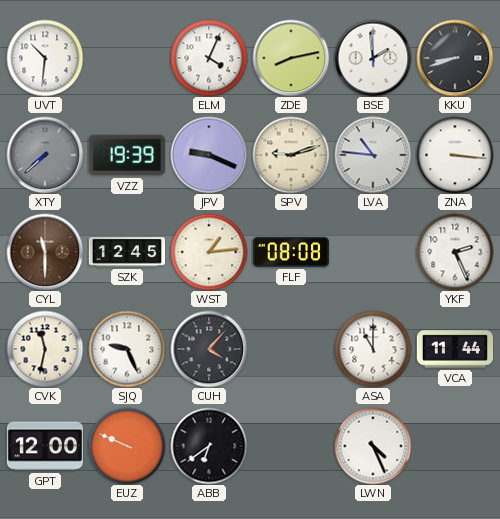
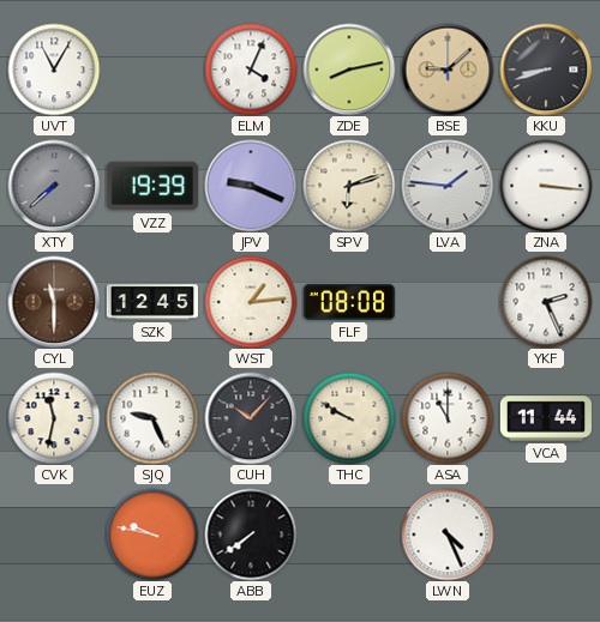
UVT: 10:31 -> 11:05
BSE: 1:59 -> 9:08
BSE dial: white -> champagne
SPV: 9:12 -> 6:12
LVA: 10:46 -> 1:46
CUH: 4:07 -> 10:07
THC: none -> 9:50
GPT: 12:00 -> none
EUZ: 9:49 -> 9:47
ABB: 6:39 -> 7:39
